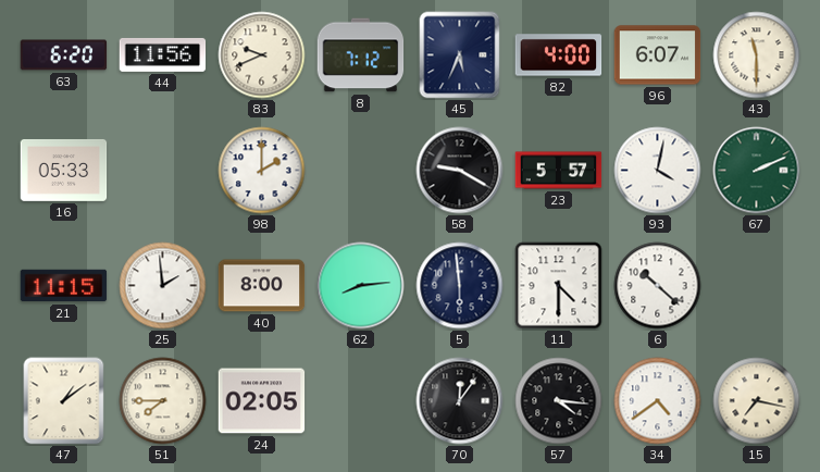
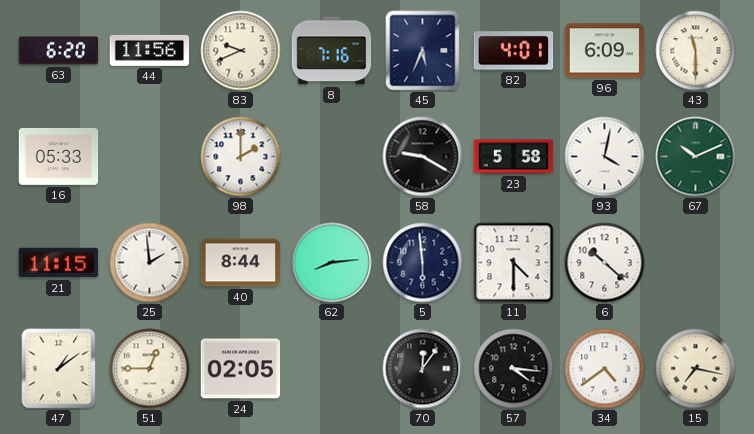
8: 7:12 -> 7:16
82: 4:00 -> 4:01
96: 6:07 -> 6:09
23: 5:57 -> 5:58
67: 2:11 -> 10:11
40: 8:00 -> 8:44
51: 7:45 -> 12:45
